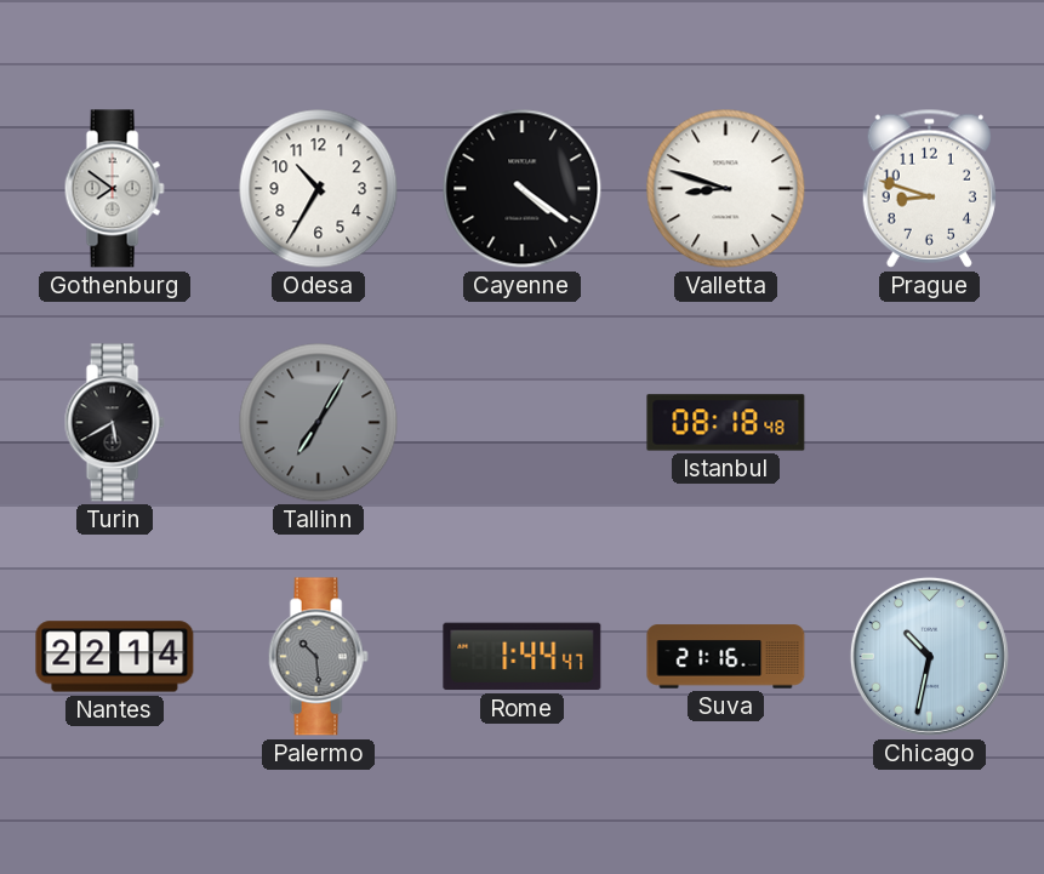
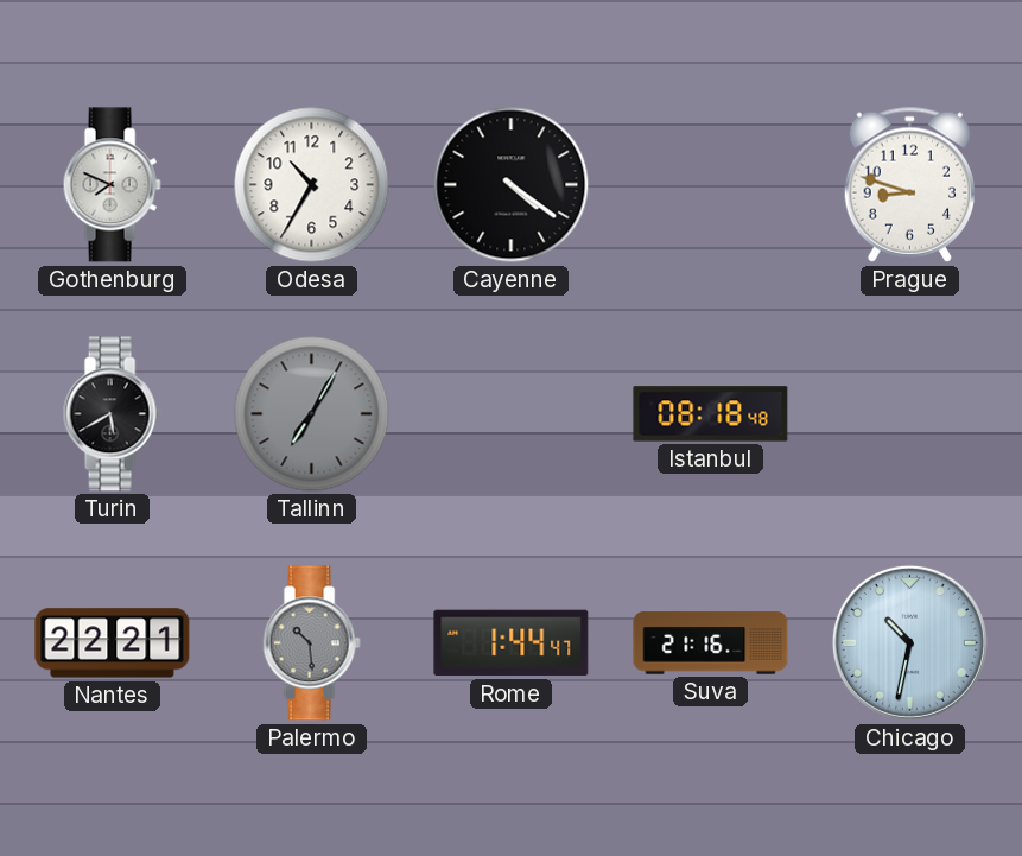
Gothenburg: 7:51 -> 7:49
Valletta: 8:48 -> none
Nantes: 22:14 -> 22:21
